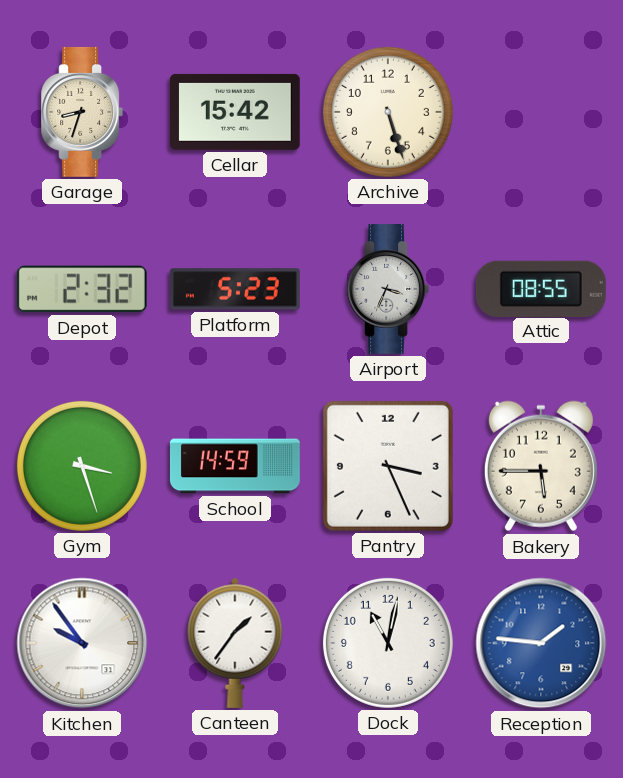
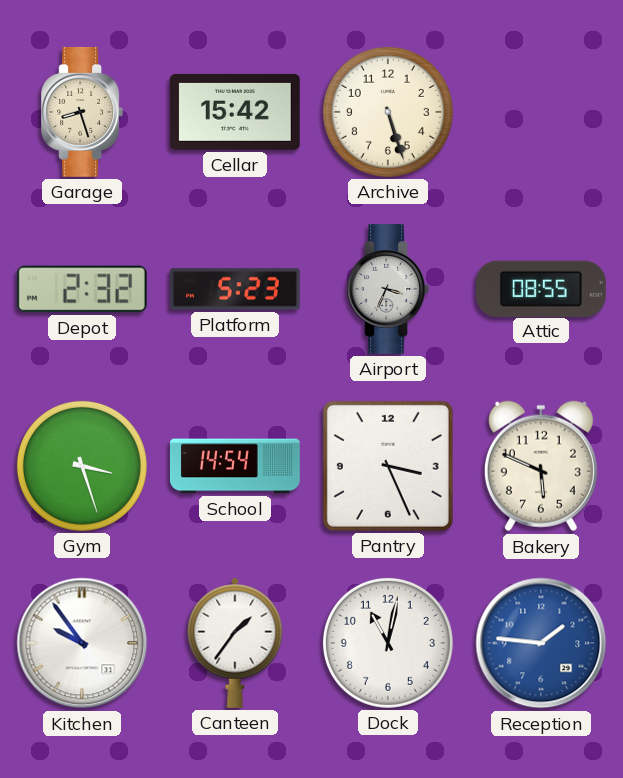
Garage: 8:33 -> 8:27
School: 14:59 -> 14:54
Bakery: 5:45 -> 5:49
